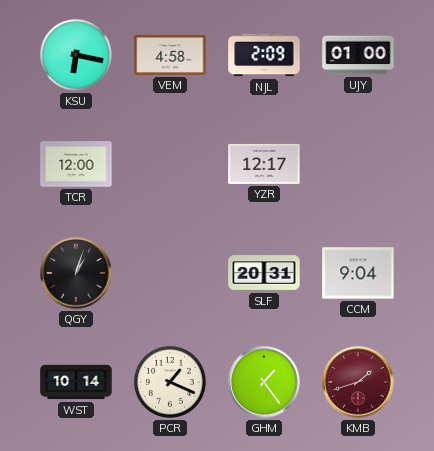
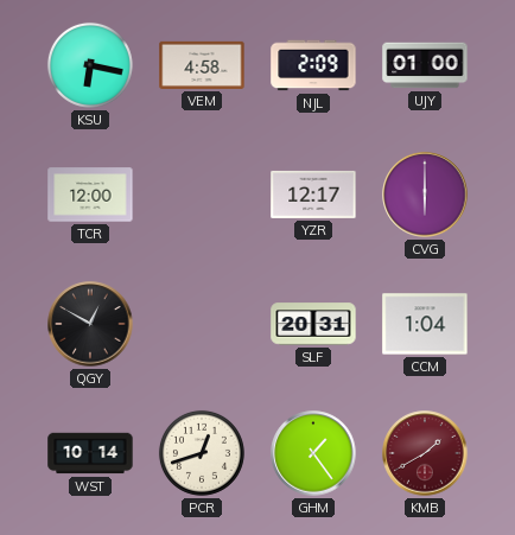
CVG: none -> 6:00
QGY: 1:03 -> 12:50
CCM: 9:04 -> 1:04
PCR: 1:19 -> 12:42
KMB: 1:42 -> 1:40
